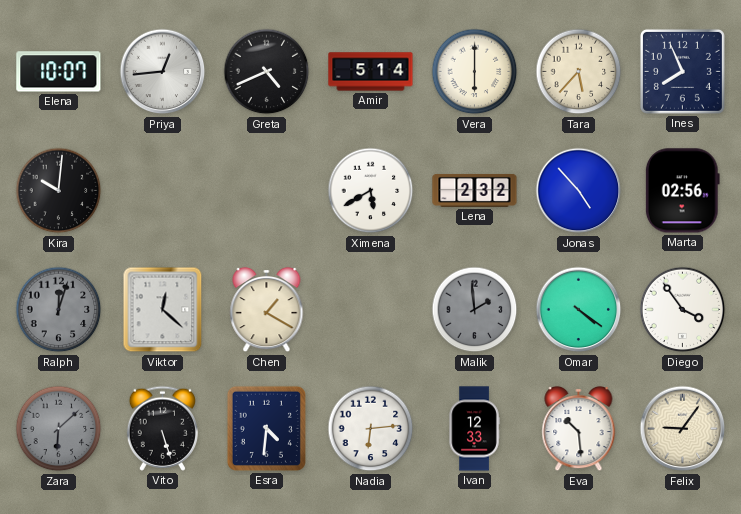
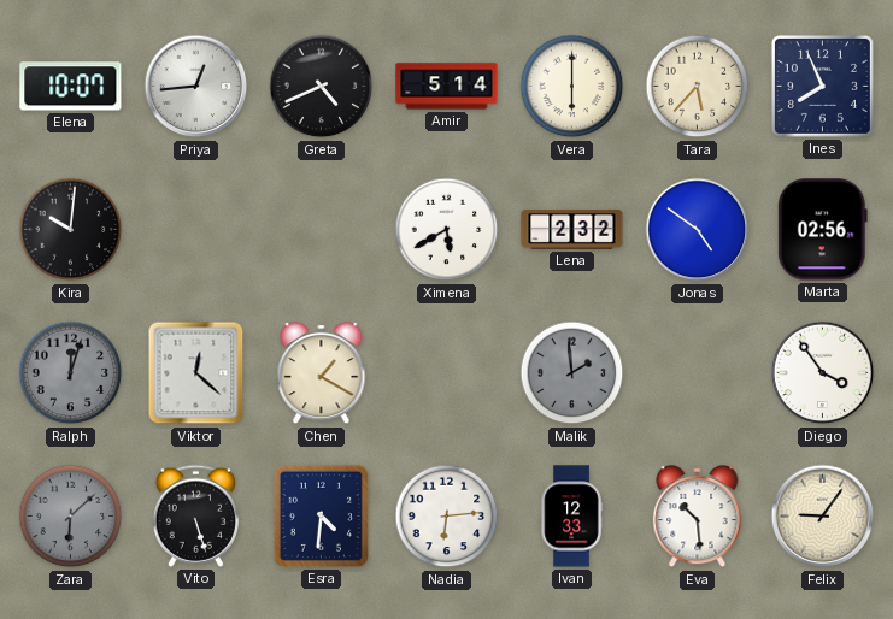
Jonas: 4:53 -> 4:51
Omar: 4:21 -> none
